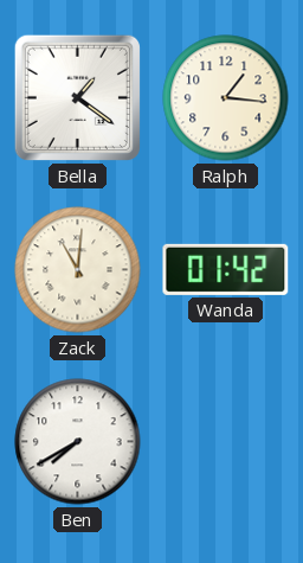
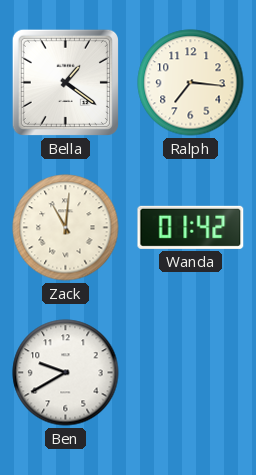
Ralph: 1:16 -> 7:16
Ben: 7:40 -> 9:40
